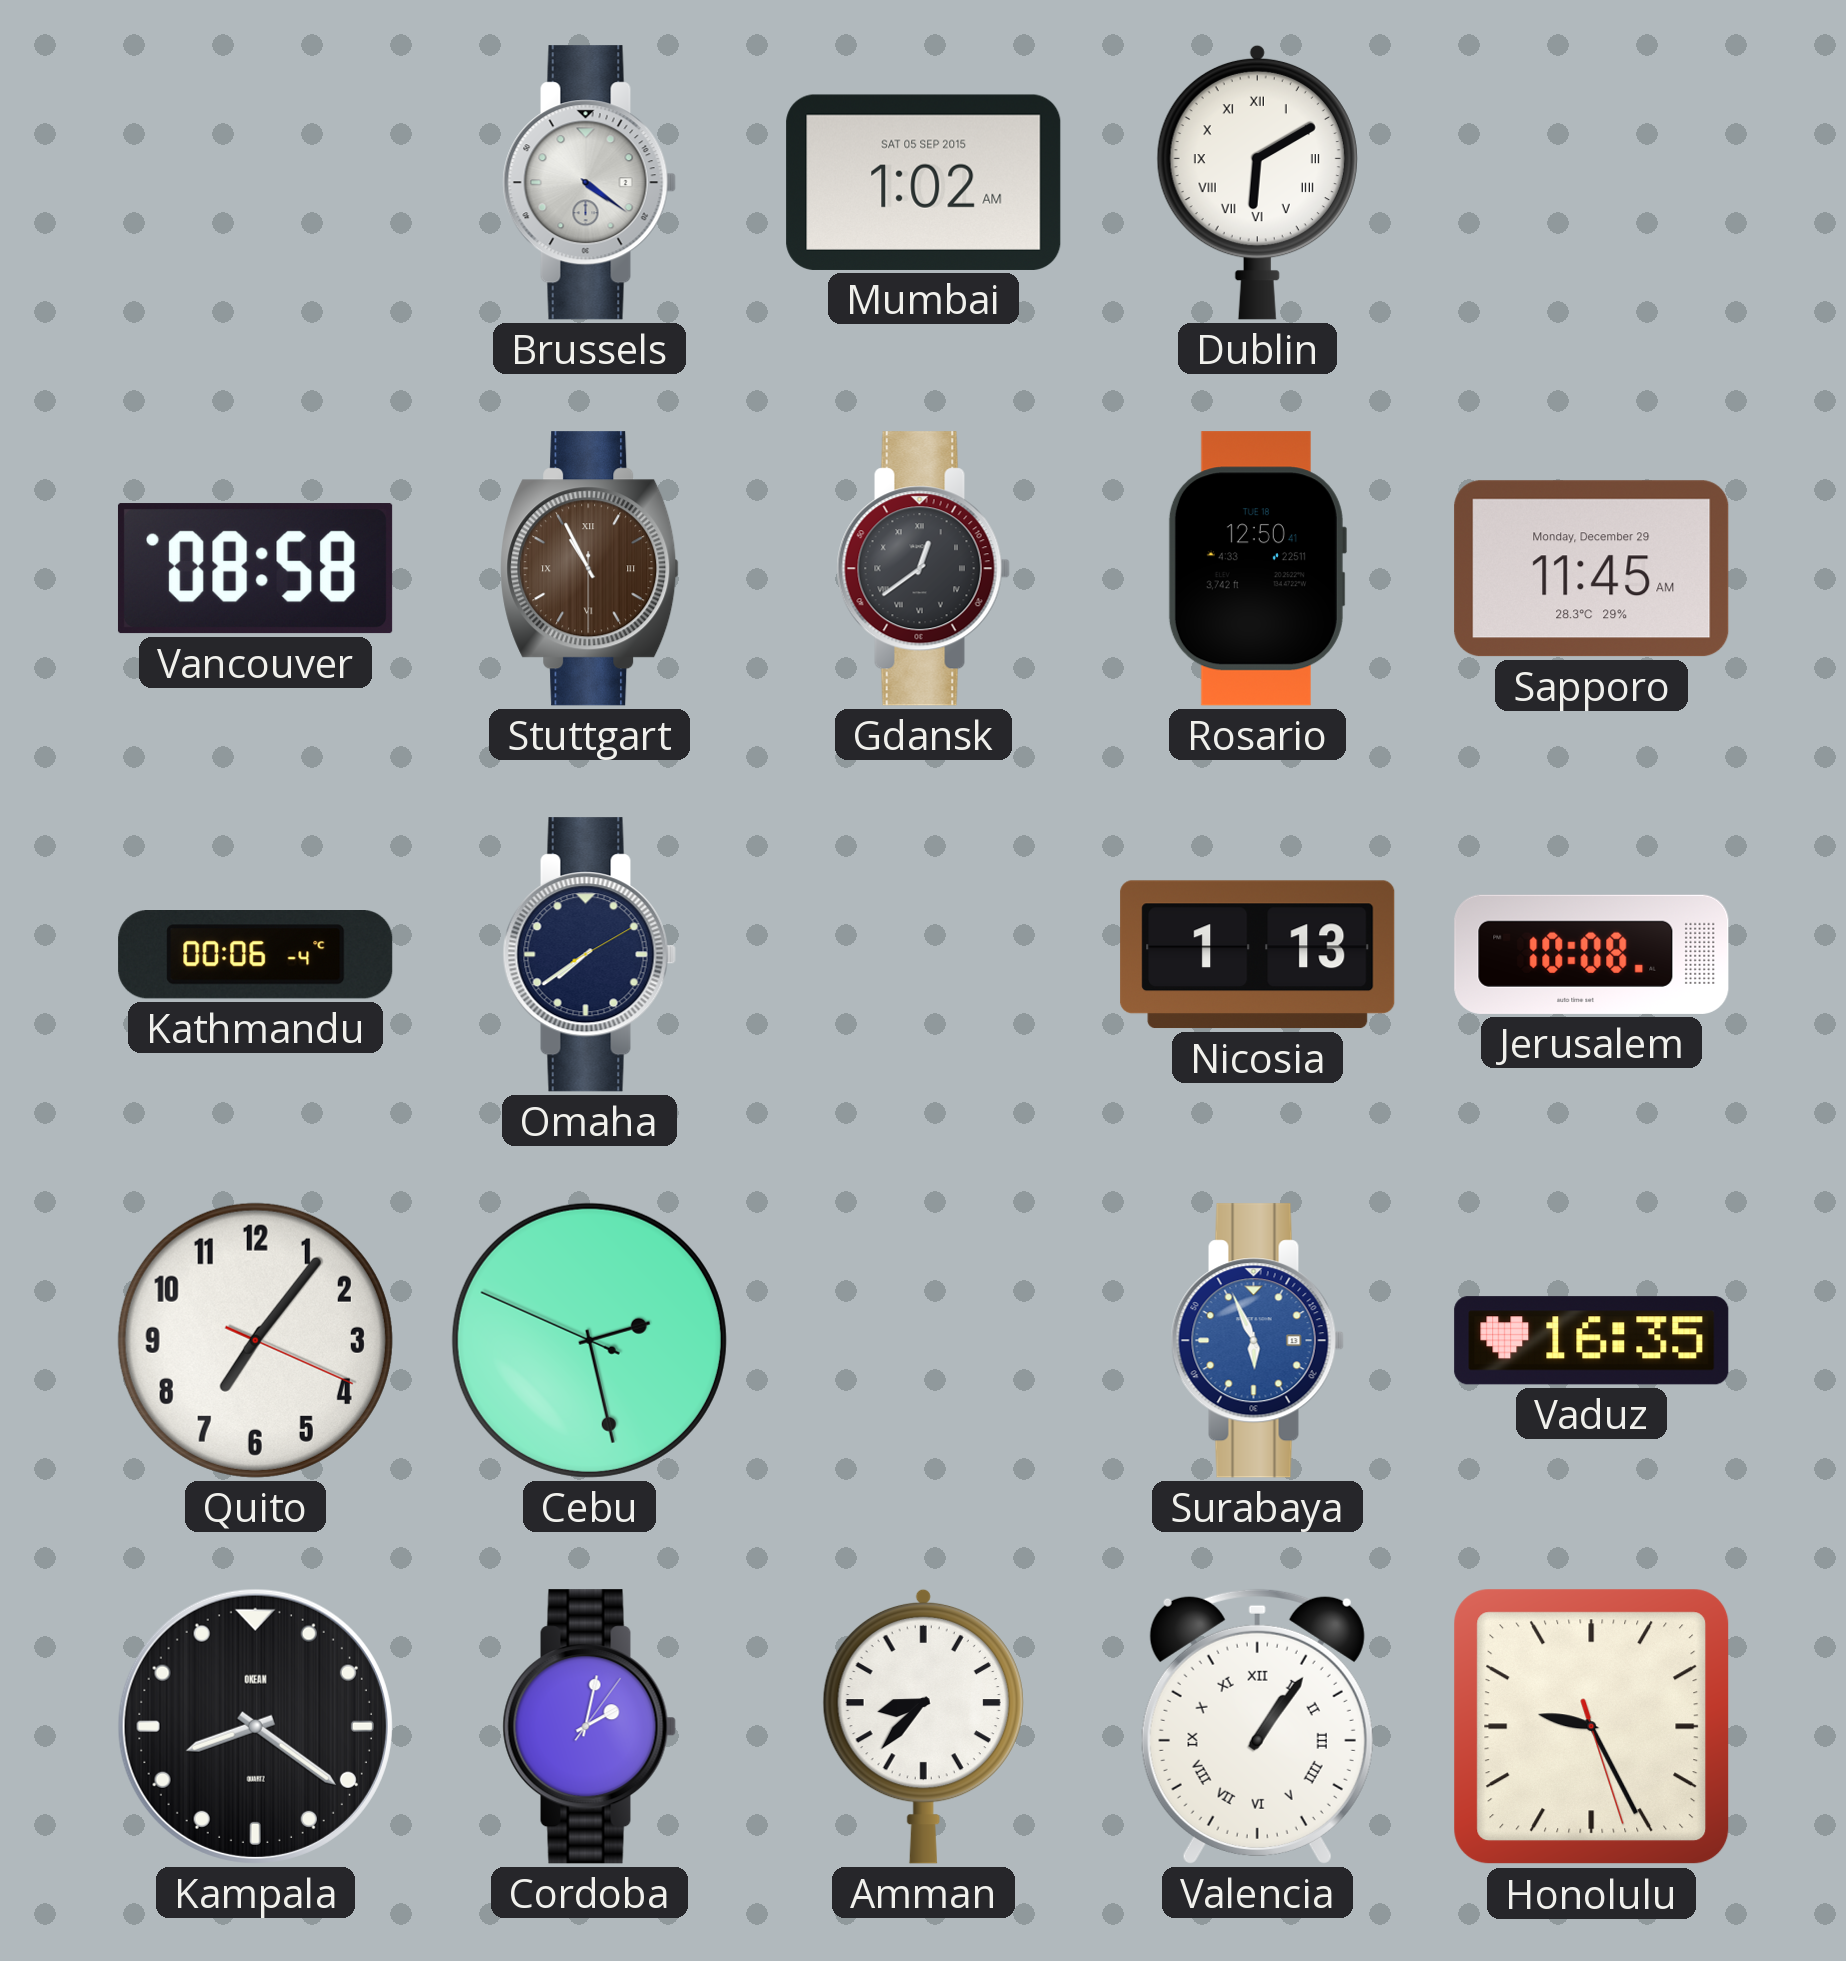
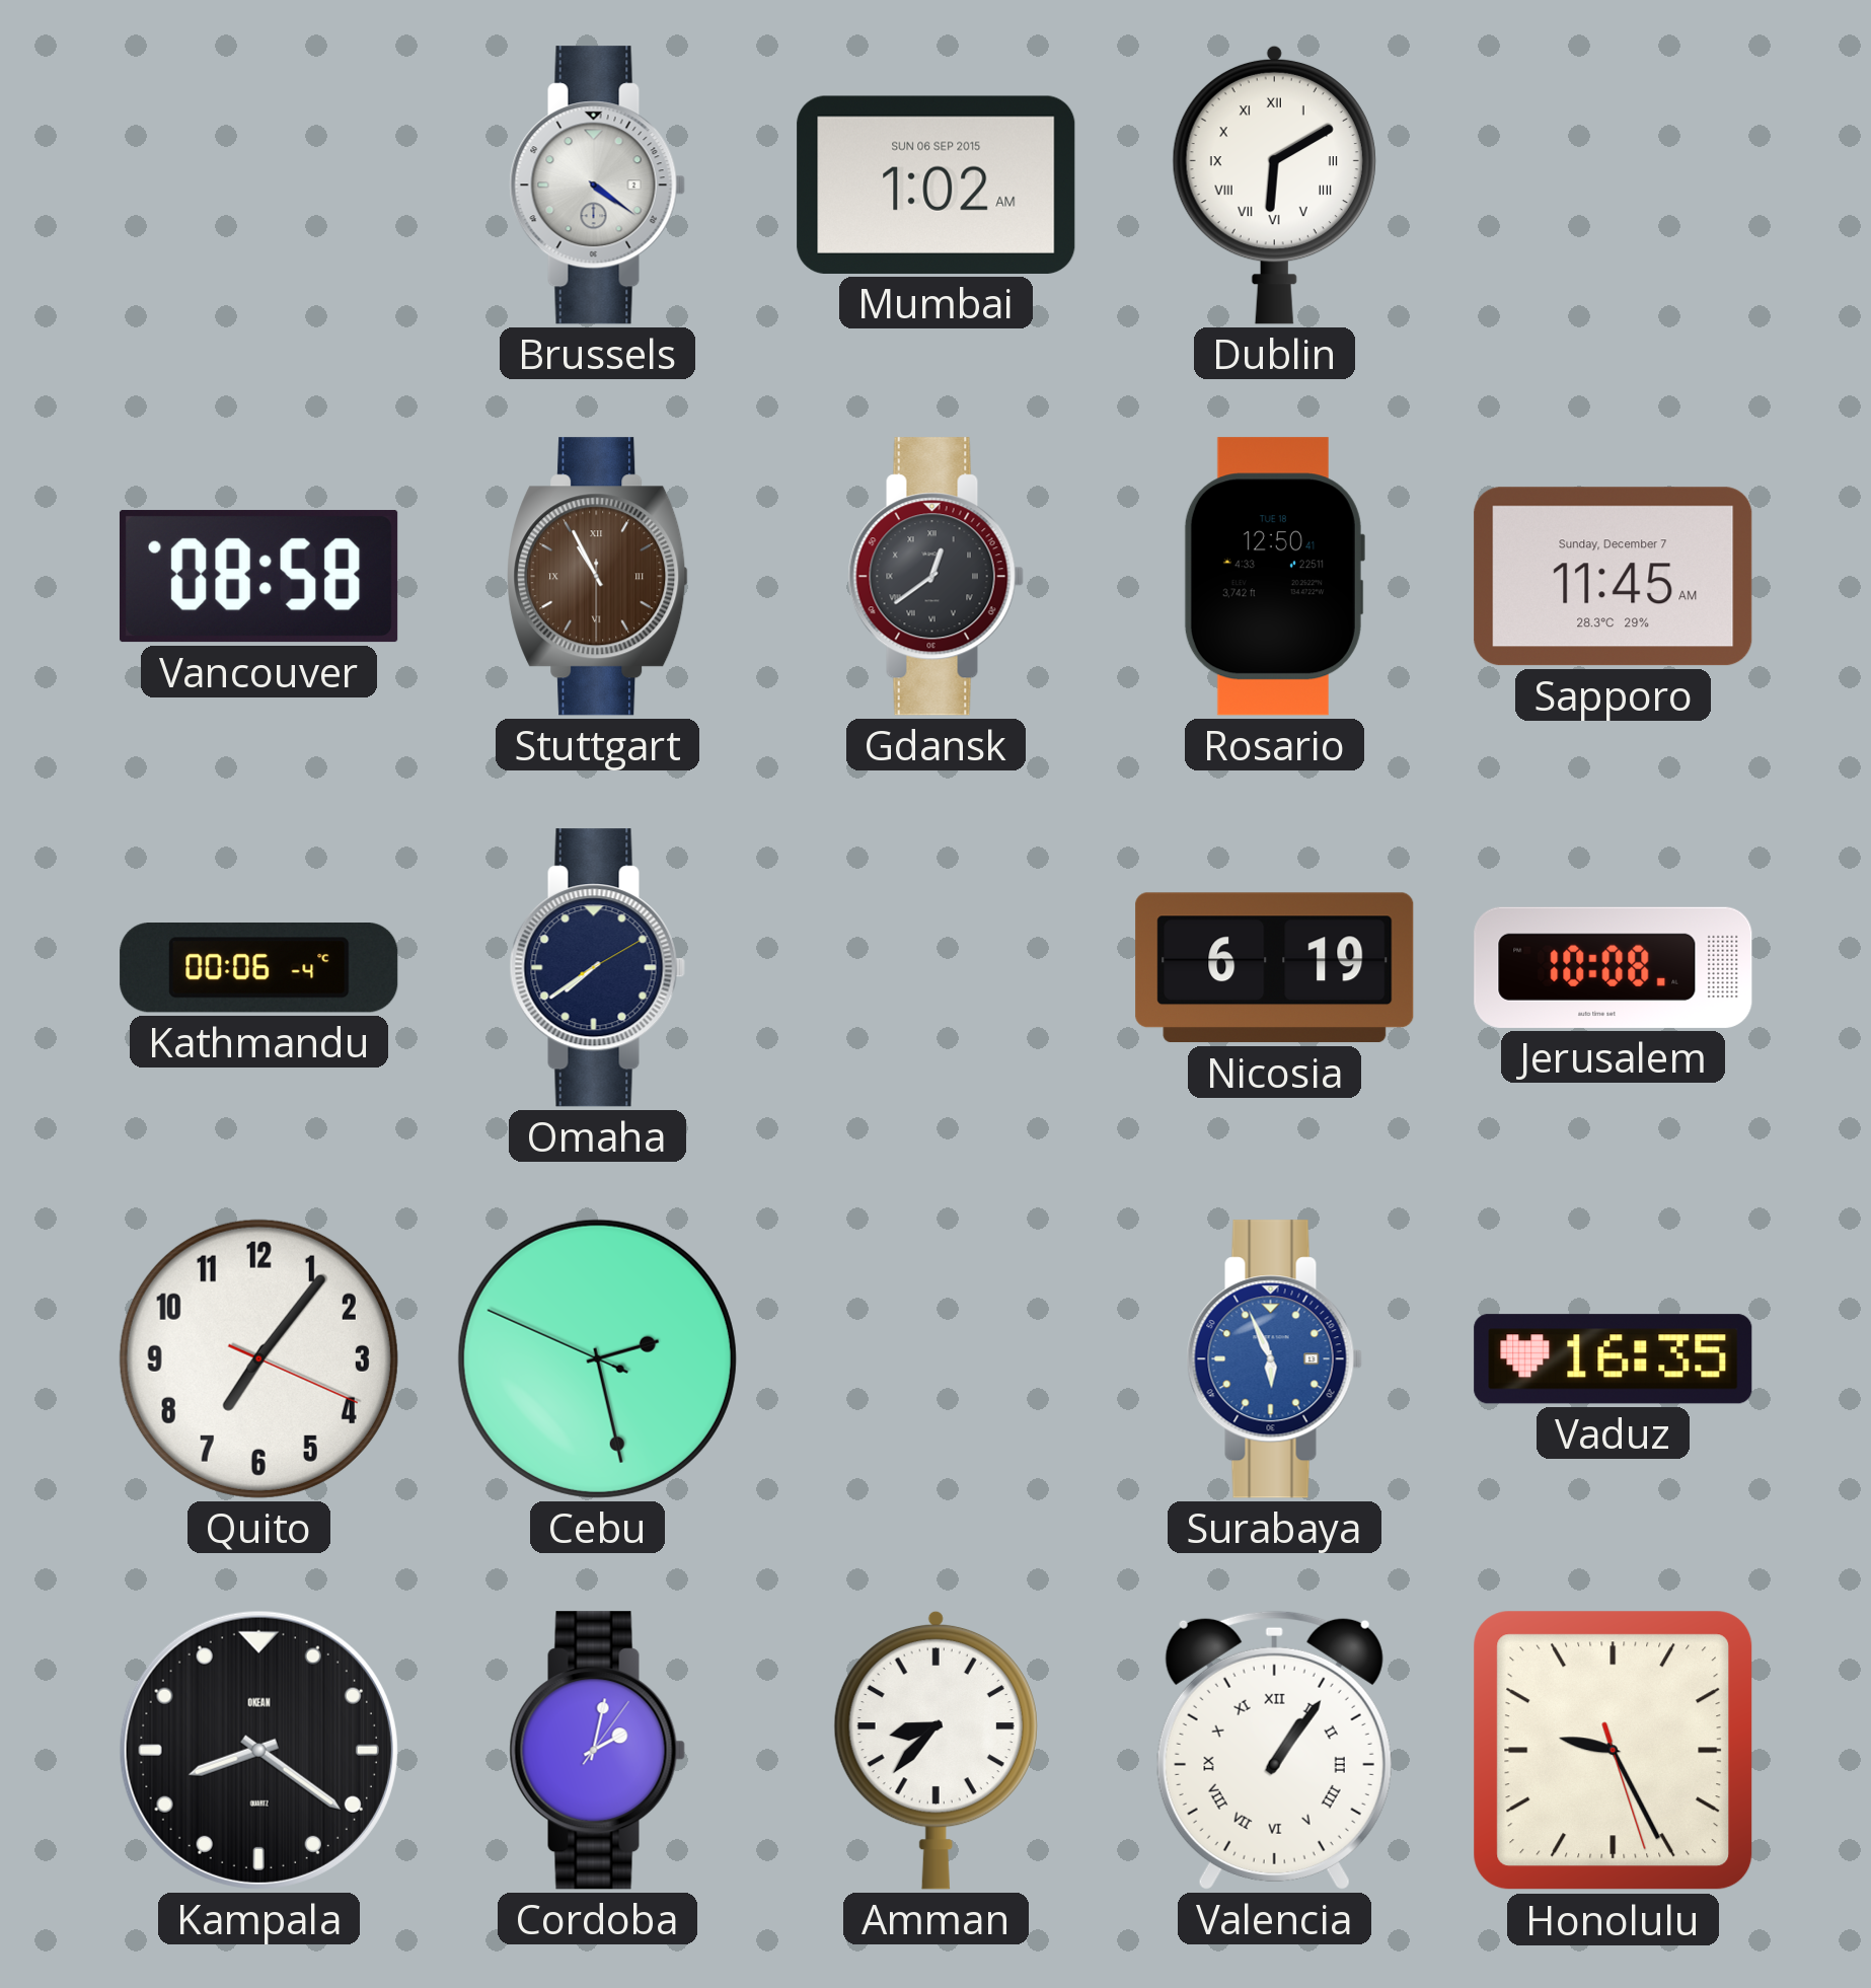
Mumbai date: SAT 05 SEP 2015 -> SUN 06 SEP 2015
Sapporo date: Monday, December 29 -> Sunday, December 7
Nicosia: 1:13 -> 6:19
